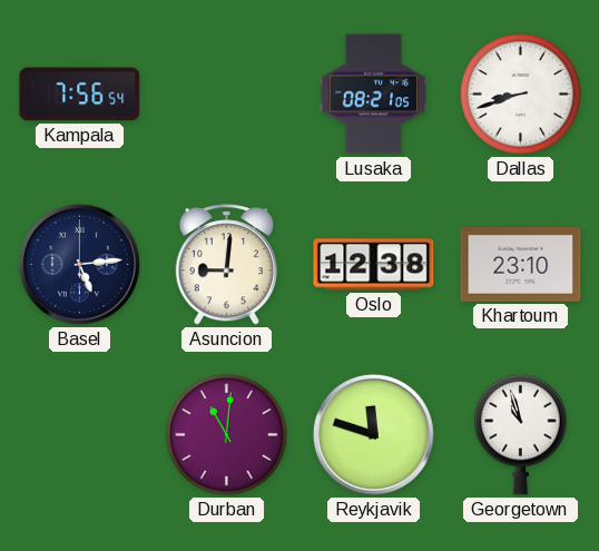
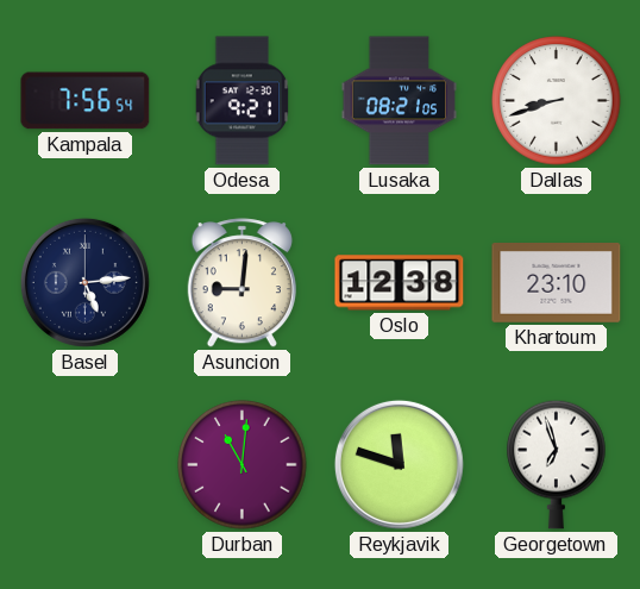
Odesa: none -> 9:21
Georgetown: 10:57 -> 6:57
